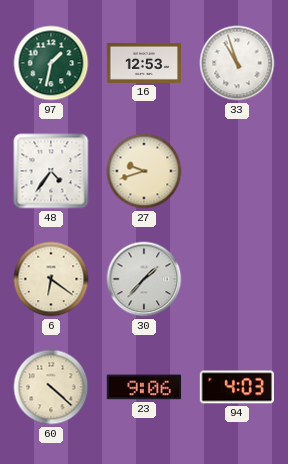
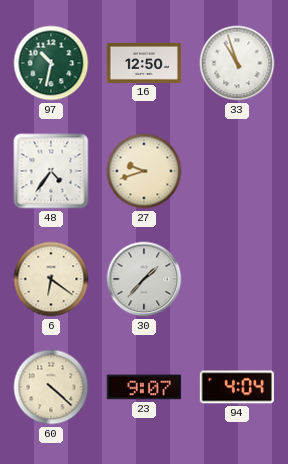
97: 1:32 -> 10:32
16: 12:53 -> 12:50
23: 9:06 -> 9:07
94: 4:03 -> 4:04
